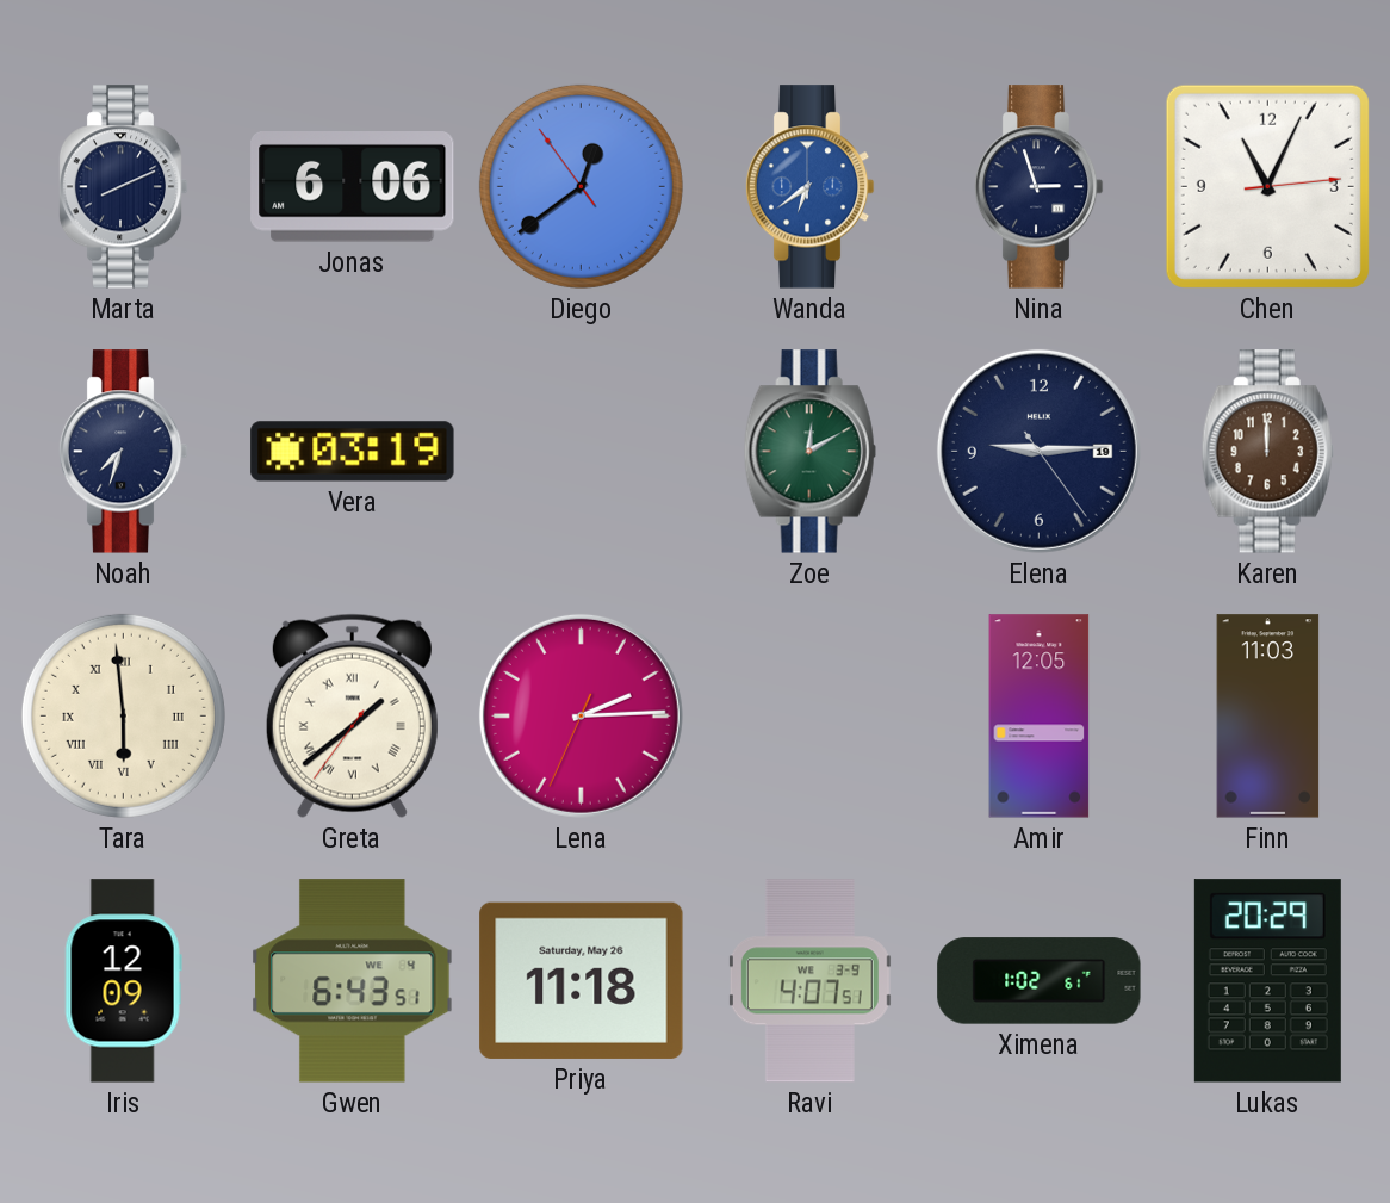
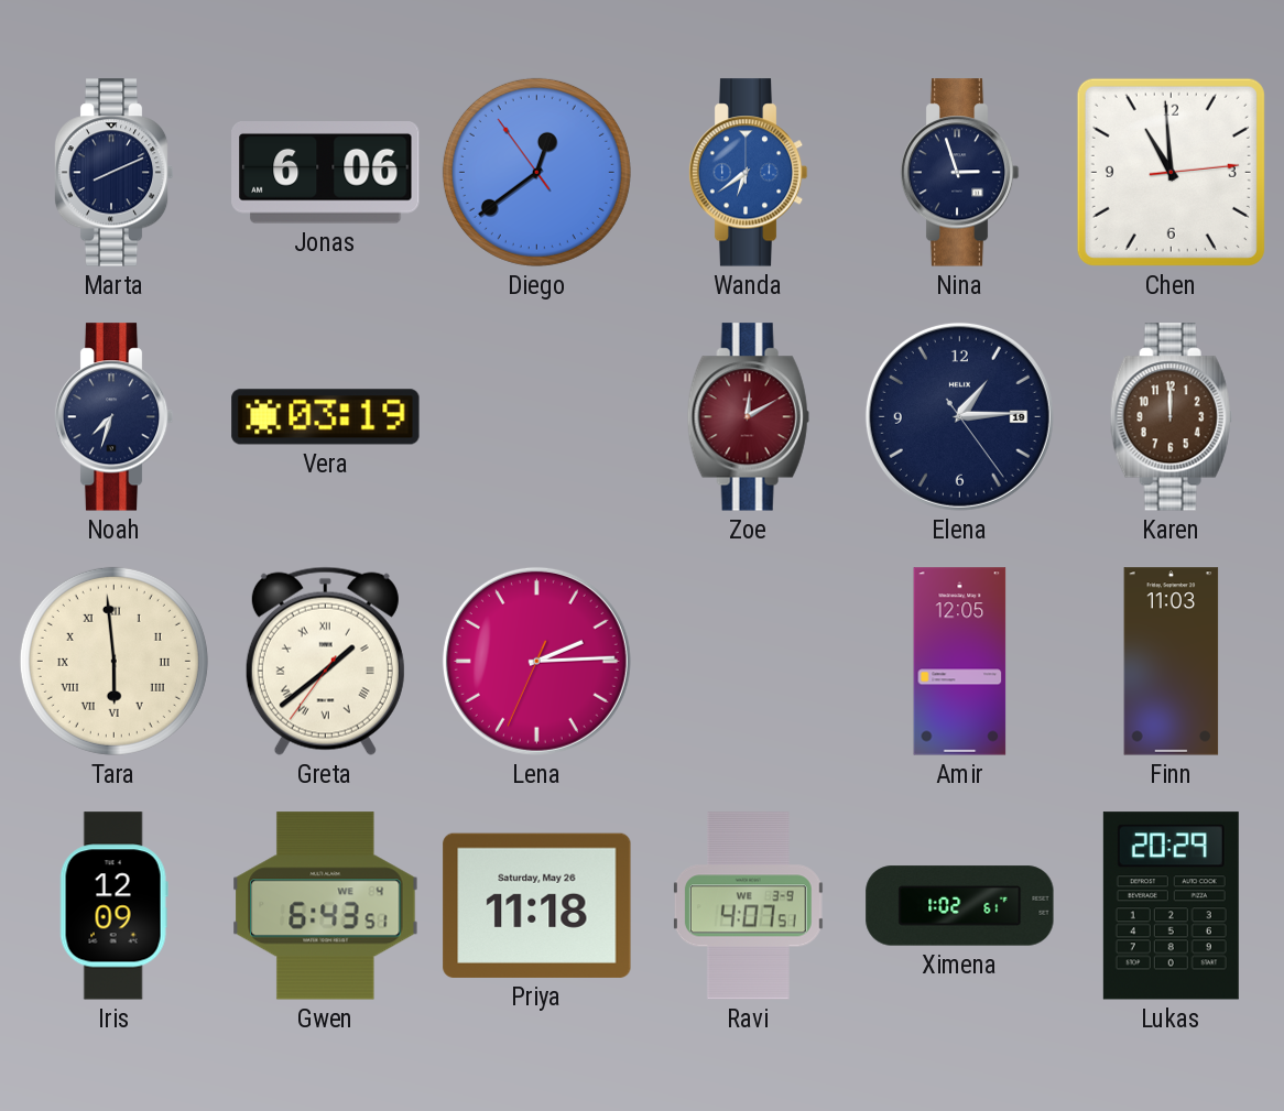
Chen: 11:04 -> 10:59
Zoe dial: green -> burgundy
Elena: 9:14 -> 1:14
